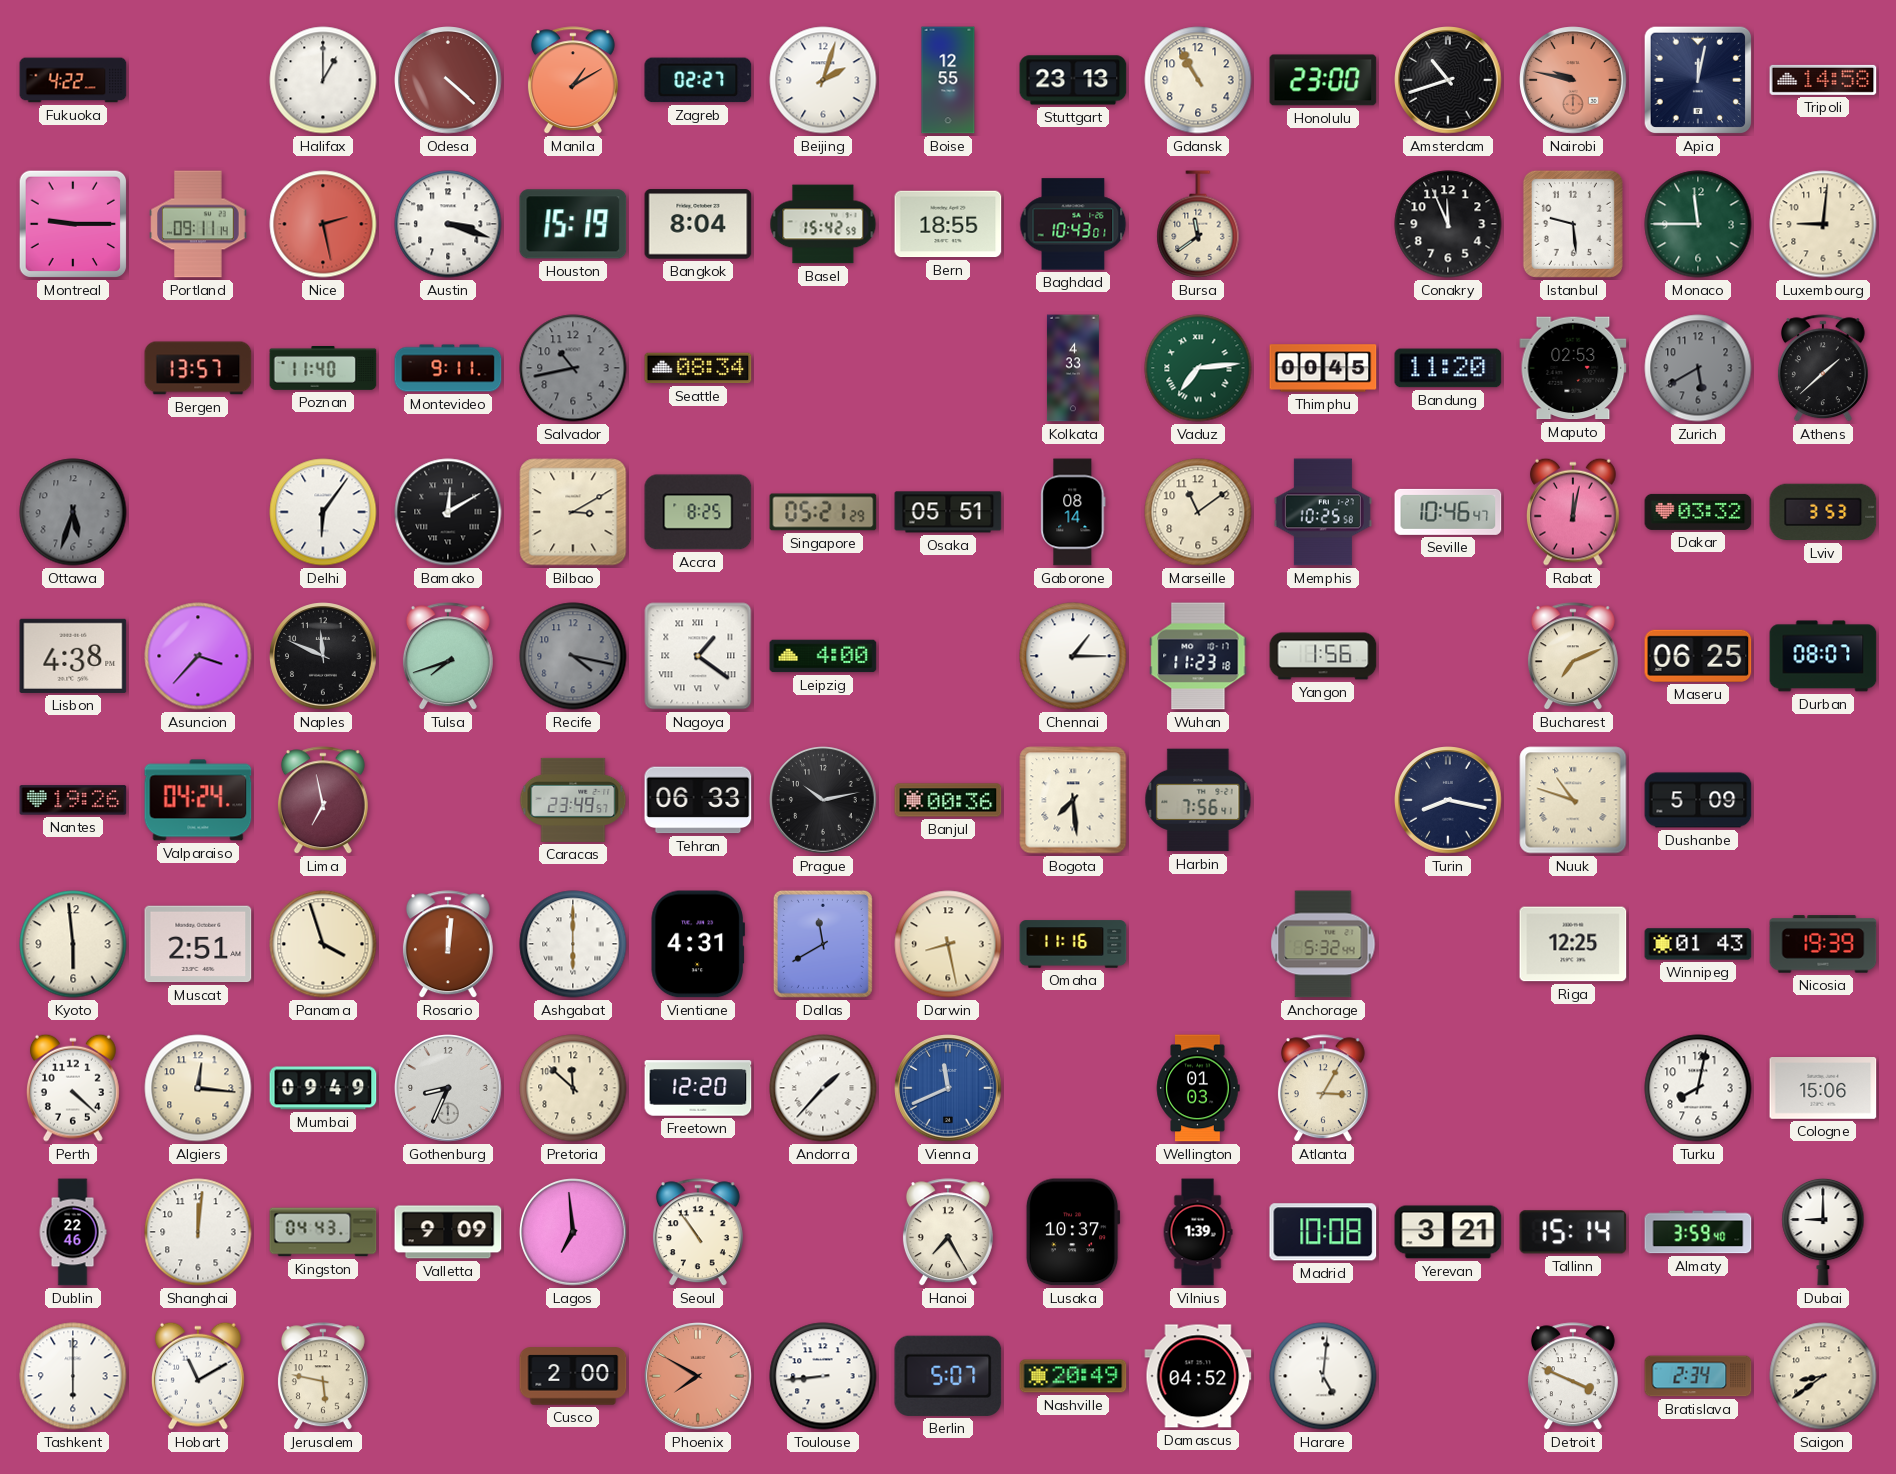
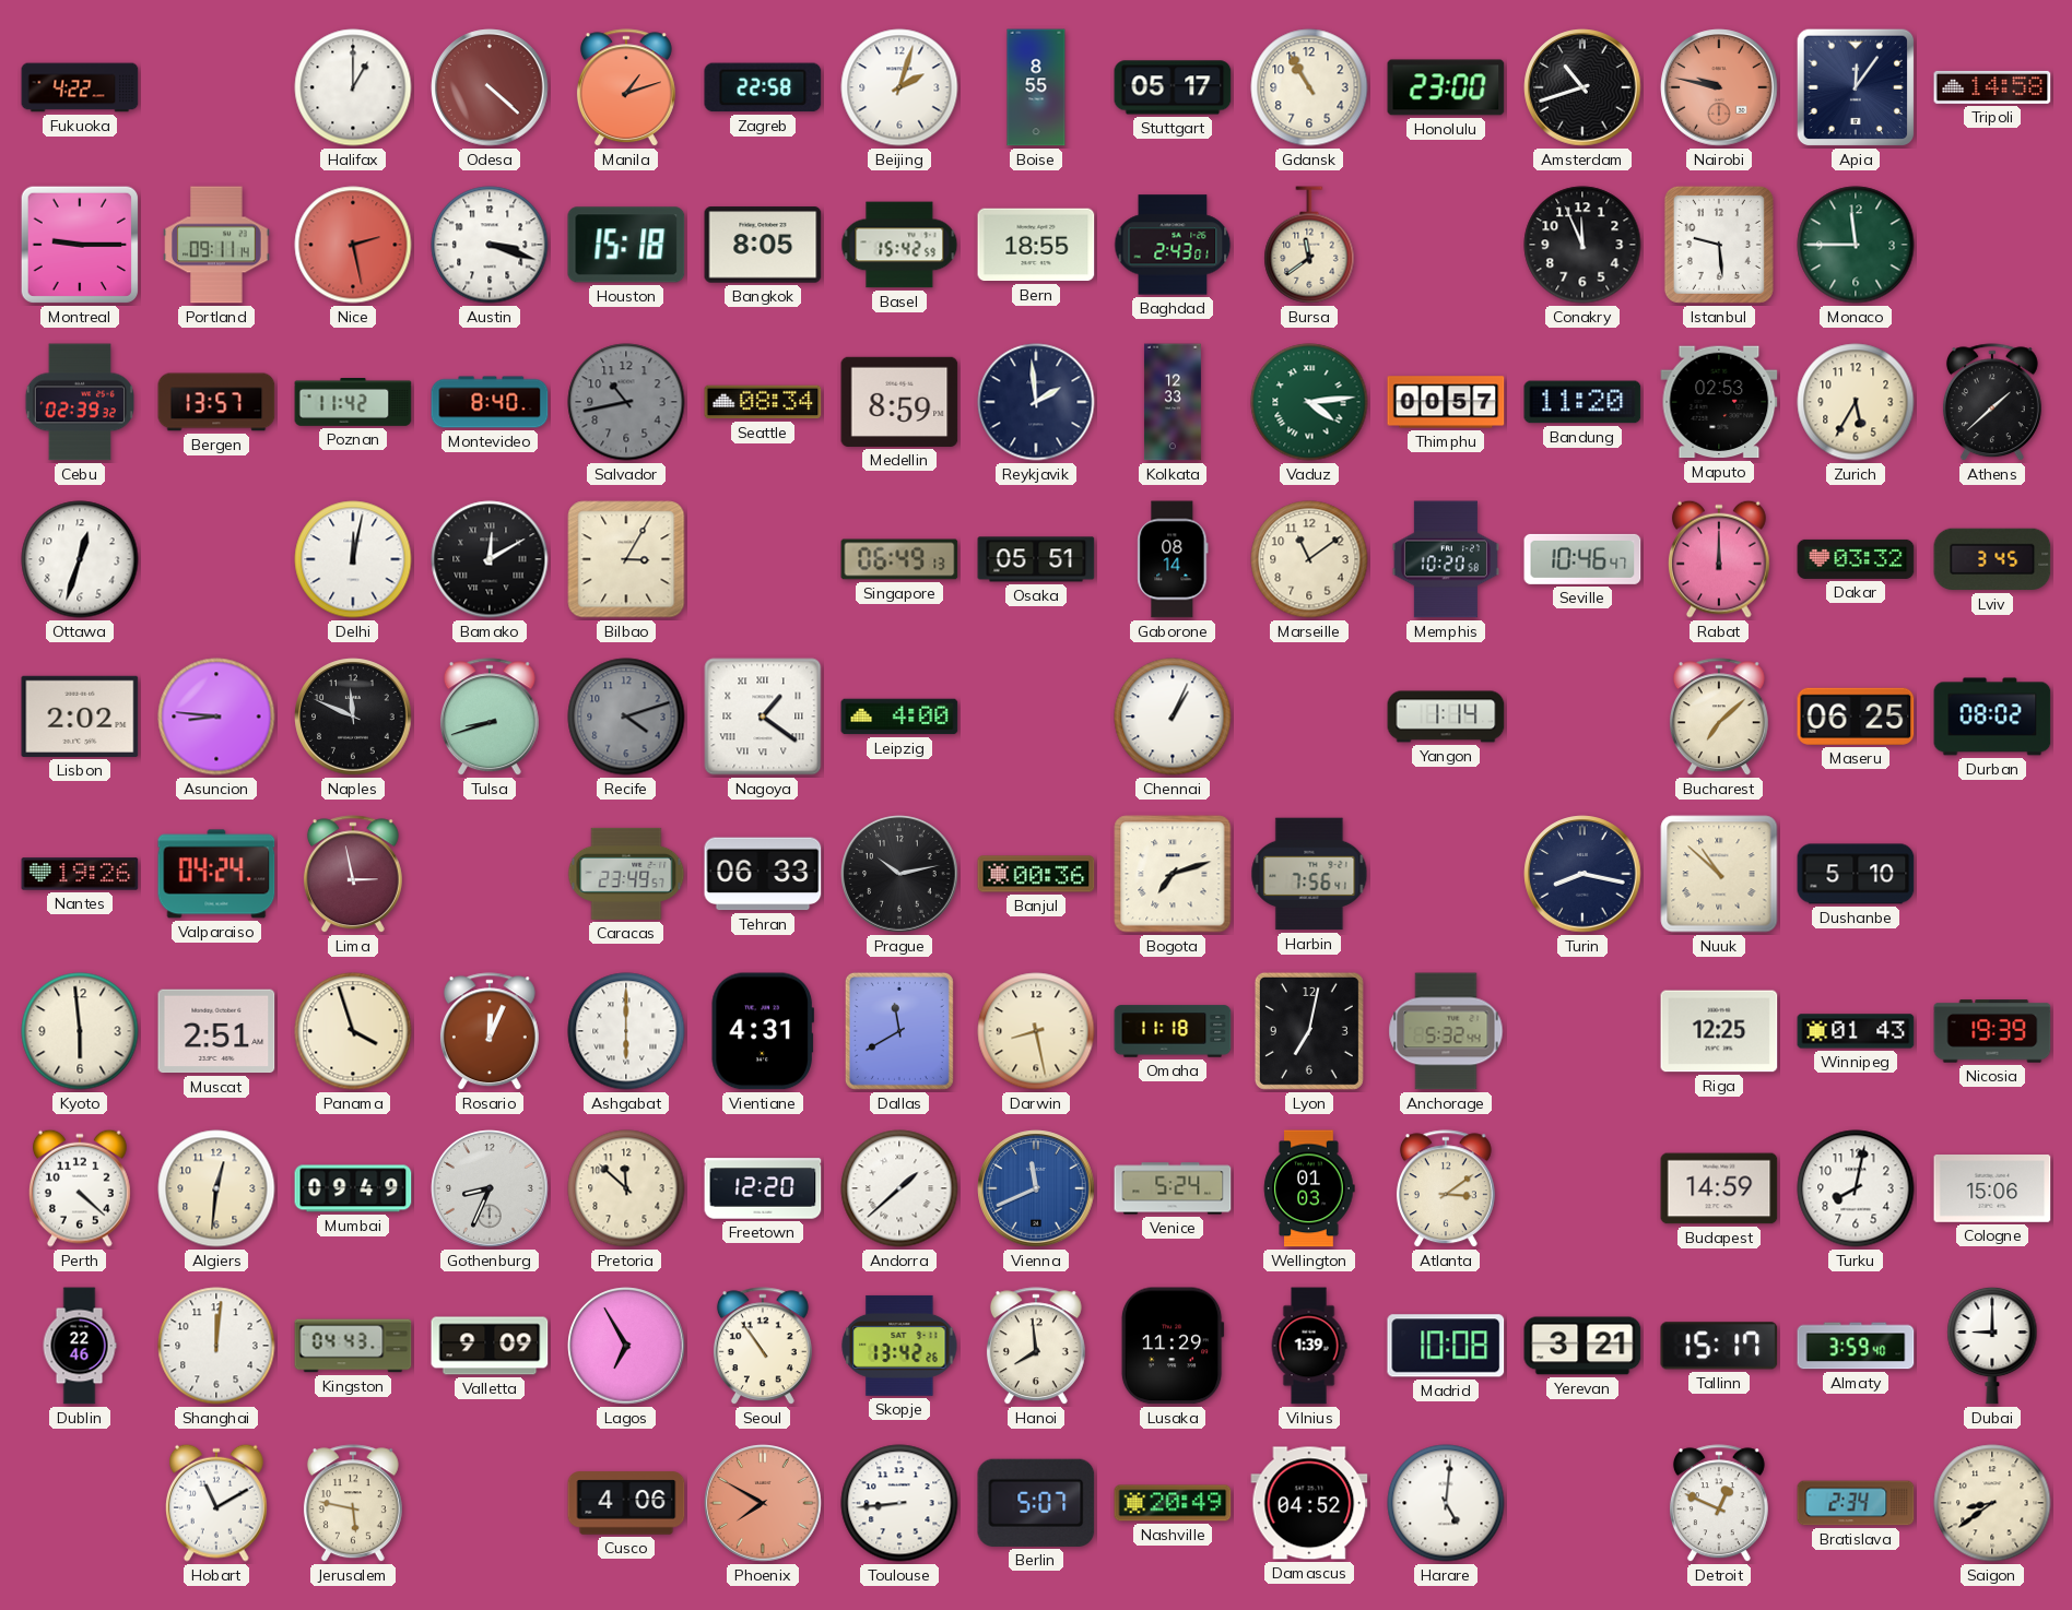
Manila: 1:10 -> 1:12
Zagreb: 02:27 -> 22:58
Boise: 12:55 -> 8:55
Stuttgart: 23:13 -> 05:17
Apia: 12:02 -> 12:06
Houston: 15:19 -> 15:18
Bangkok: 8:04 -> 8:05
Baghdad: 10:43 -> 2:43
Luxembourg: 9:01 -> none
Cebu: none -> 02:39
Poznan: 11:40 -> 11:42
Montevideo: 9:11 -> 8:40
Medellin: none -> 8:59
Reykjavik: none -> 1:59
Kolkata: 4:33 -> 12:33
Vaduz: 7:14 -> 4:14
Thimphu: 00:45 -> 00:57
Zurich: 5:40 -> 5:35
Zurich dial: grey -> cream
Ottawa: 5:33 -> 12:33
Ottawa dial: grey -> white
Delhi: 6:06 -> 12:02
Bilbao: 3:10 -> 3:05
Accra: 8:25 -> none
Singapore: 05:21 -> 06:49
Memphis: 10:25 -> 10:20
Rabat: 12:02 -> 12:00
Lviv: 3:53 -> 3:45
Lisbon: 4:38 -> 2:02
Asuncion: 3:37 -> 8:46
Tulsa: 7:42 -> 8:42
Recife: 4:17 -> 4:12
Chennai: 1:15 -> 1:04
Wuhan: 11:23 -> none
Yangon: 1:56 -> 1:14
Bucharest: 7:11 -> 7:08
Durban: 08:07 -> 08:02
Lima: 6:58 -> 2:58
Bogota: 7:29 -> 7:12
Nuuk: 10:48 -> 10:52
Dushanbe: 5:09 -> 5:10
Rosario: 12:01 -> 12:04
Omaha: 11:16 -> 11:18
Lyon: none -> 7:02
Algiers: 12:16 -> 12:31
Andorra: 1:37 -> 1:38
Venice: none -> 5:24
Atlanta: 3:05 -> 3:09
Budapest: none -> 14:59
Lagos: 6:59 -> 6:55
Skopje: none -> 13:42
Hanoi: 7:25 -> 7:59
Lusaka: 10:37 -> 11:29
Tallinn: 15:14 -> 15:17
Tashkent: 6:00 -> none
Cusco: 2:00 -> 4:06
Detroit: 3:49 -> 12:49
